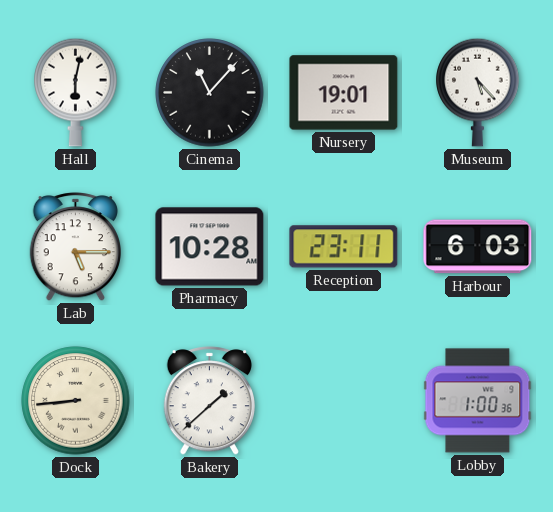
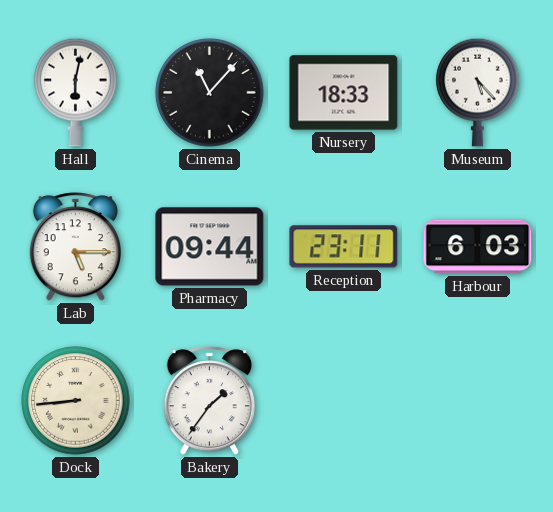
Nursery: 19:01 -> 18:33
Pharmacy: 10:28 -> 09:44
Bakery: 1:38 -> 1:36
Lobby: 1:00 -> none
